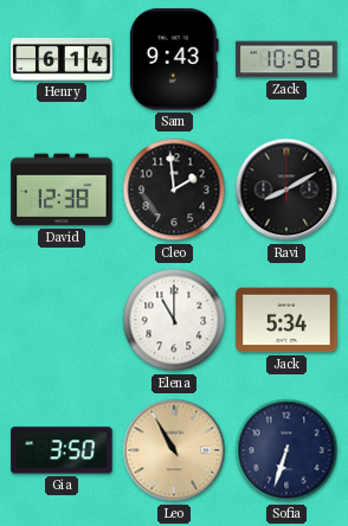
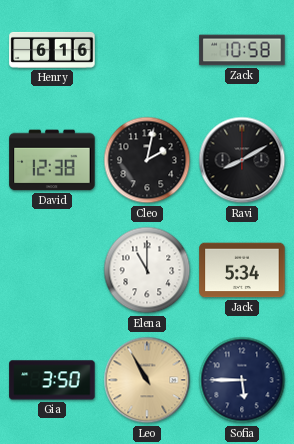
Henry: 6:14 -> 6:16
Sam: 9:43 -> none
Cleo: 1:59 -> 2:02
Sofia: 6:33 -> 5:45
